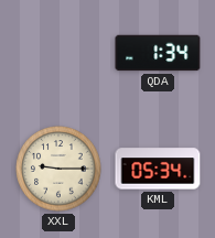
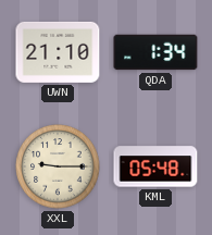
UWN: none -> 21:10
KML: 05:34 -> 05:48
